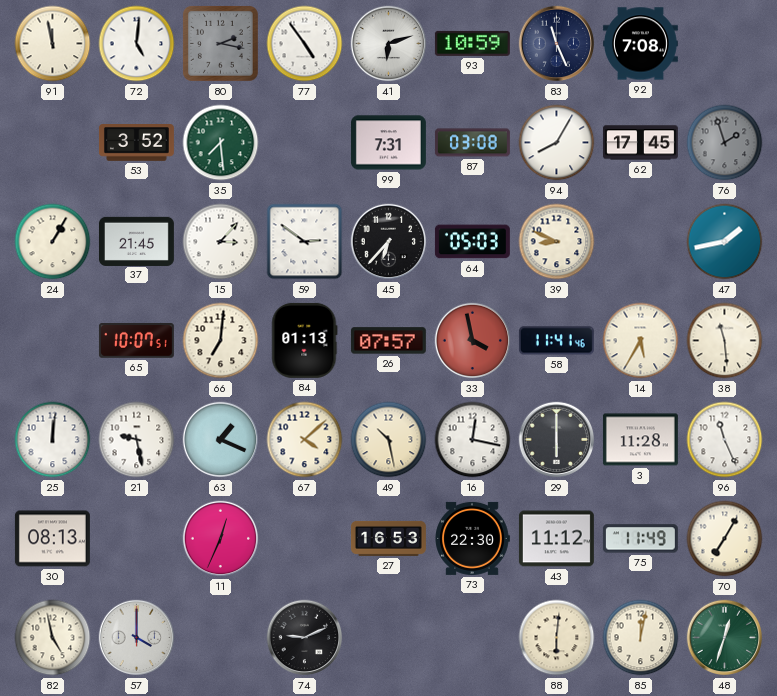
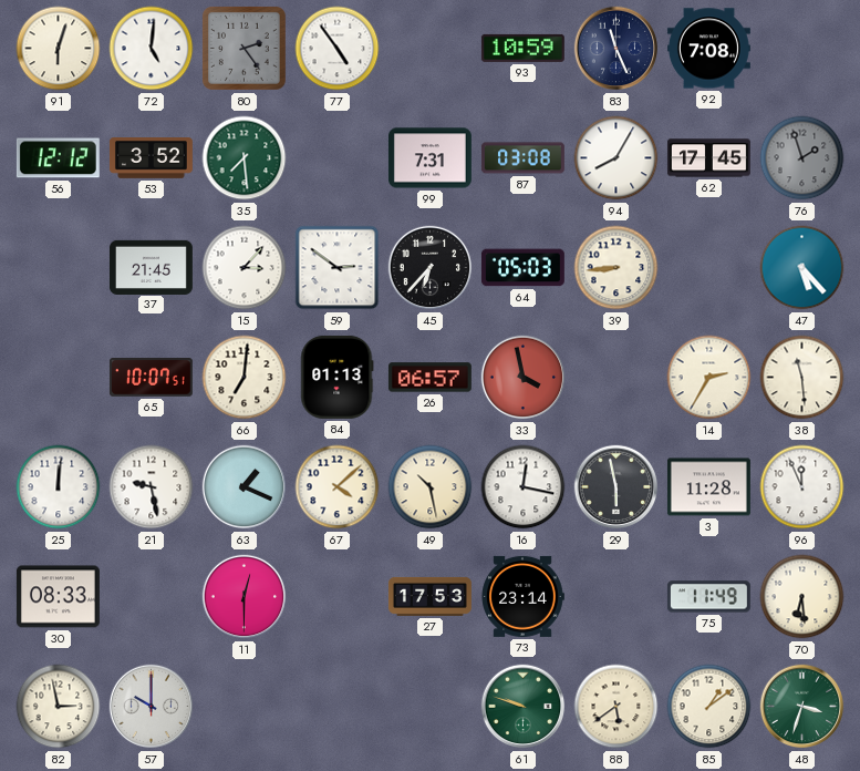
91: 11:58 -> 6:03
80: 2:17 -> 2:24
41: 6:12 -> none
56: none -> 12:12
24: 1:05 -> none
39: 8:49 -> 8:44
47: 1:43 -> 5:23
26: 07:57 -> 06:57
58: 11:41 -> none
14: 5:35 -> 2:35
29: 6:00 -> 5:58
96: 11:26 -> 11:56
30: 08:13 -> 08:33
11: 12:34 -> 12:30
27: 16:53 -> 17:53
73: 22:30 -> 23:14
43: 11:12 -> none
70: 7:05 -> 6:29
82: 4:58 -> 2:58
57: 4:00 -> 10:00
74: 9:11 -> none
61: none -> 9:48
88: 6:01 -> 5:39
85: 12:02 -> 1:09
48: 12:33 -> 3:33
